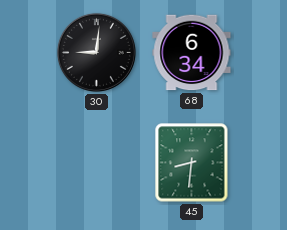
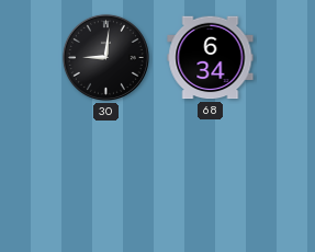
45: 8:31 -> none
